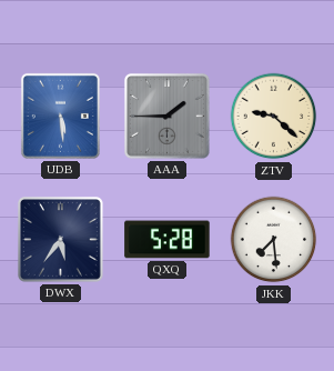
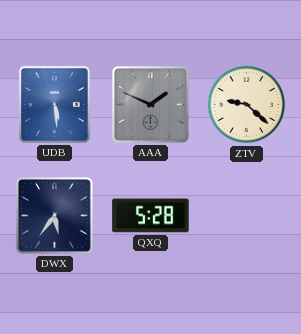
AAA: 1:45 -> 1:49
JKK: 7:29 -> none
